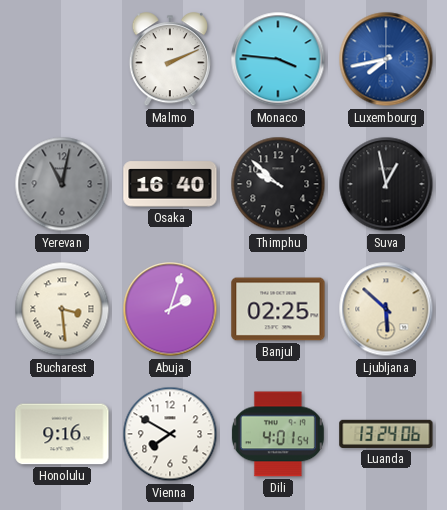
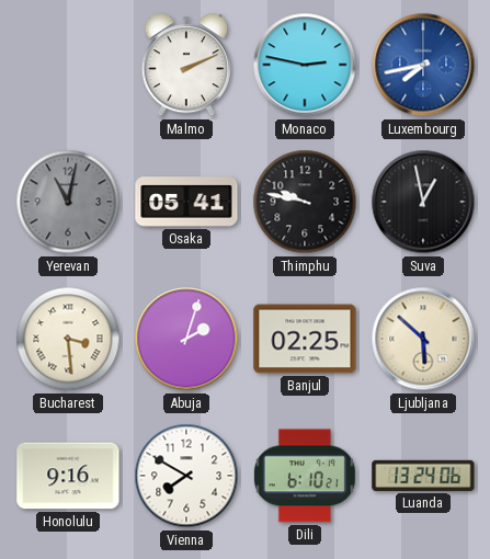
Monaco: 3:46 -> 2:47
Osaka: 16:40 -> 05:41
Thimphu: 9:52 -> 9:47
Dili: 4:01 -> 6:10
